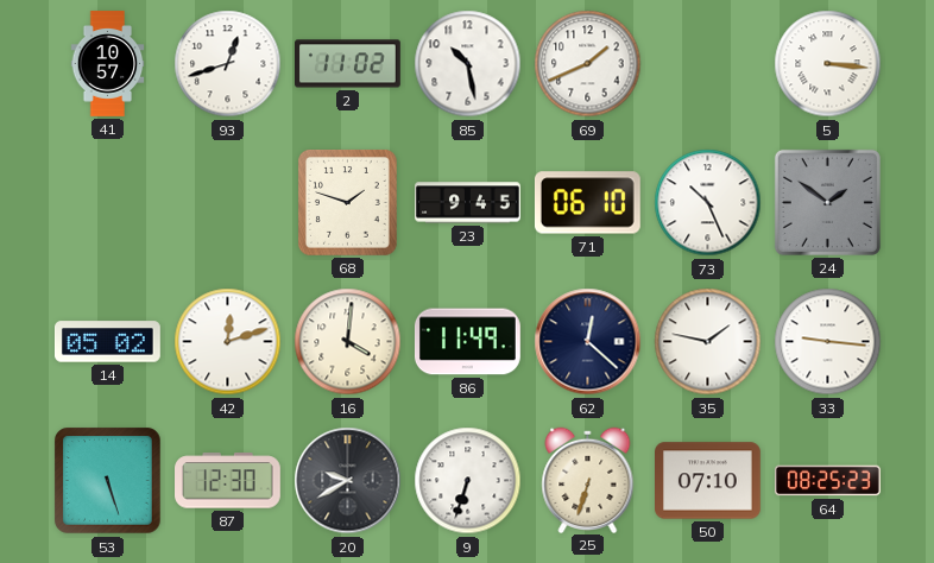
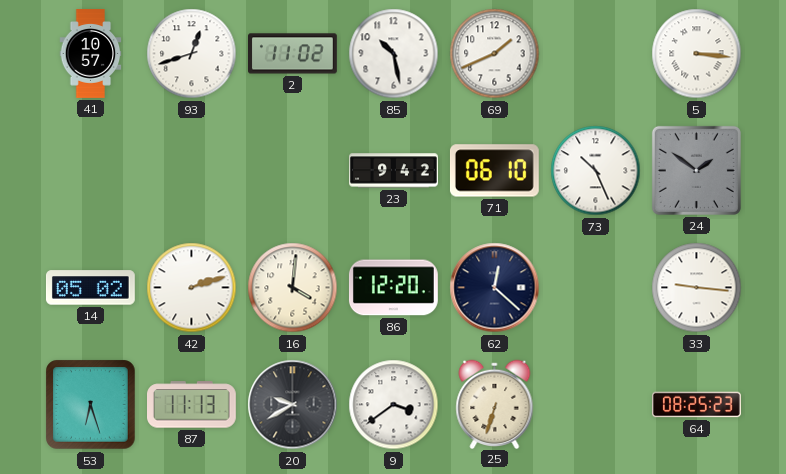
68: 1:48 -> none
23: 9:45 -> 9:42
42: 12:12 -> 2:12
86: 11:49 -> 12:20
35: 1:47 -> none
53: 5:27 -> 6:27
87: 12:30 -> 11:13
9: 6:33 -> 3:39
50: 07:10 -> none
